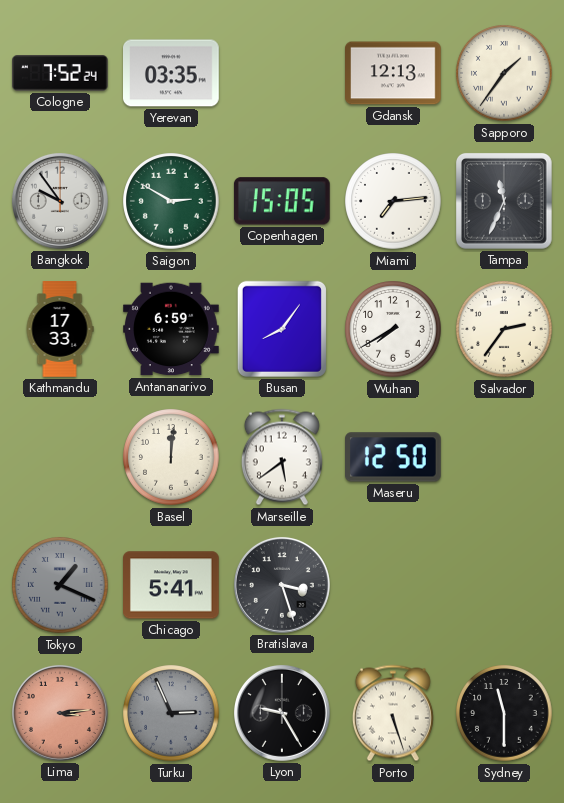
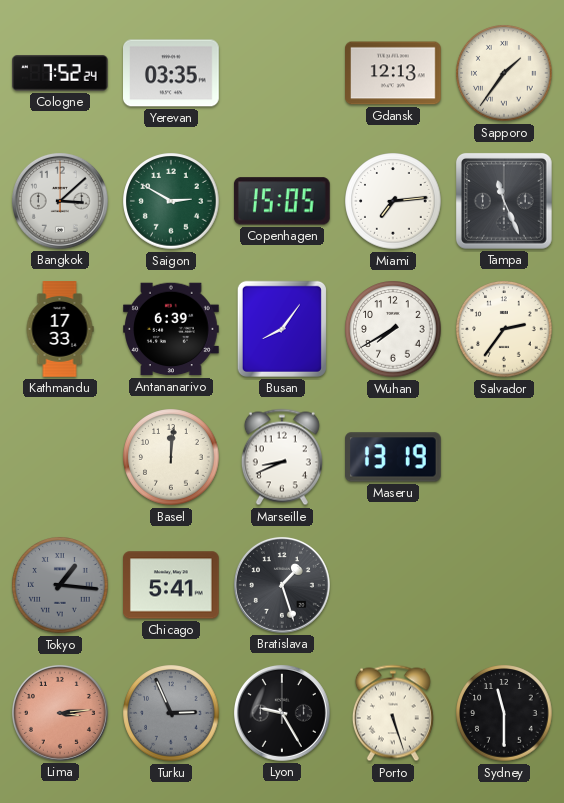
Bangkok: 9:54 -> 3:08
Tampa: 11:34 -> 11:26
Antananarivo: 6:59 -> 6:39
Marseille: 5:39 -> 8:41
Maseru: 12:50 -> 13:19
Tokyo: 1:19 -> 1:16
Bratislava: 3:27 -> 1:27
